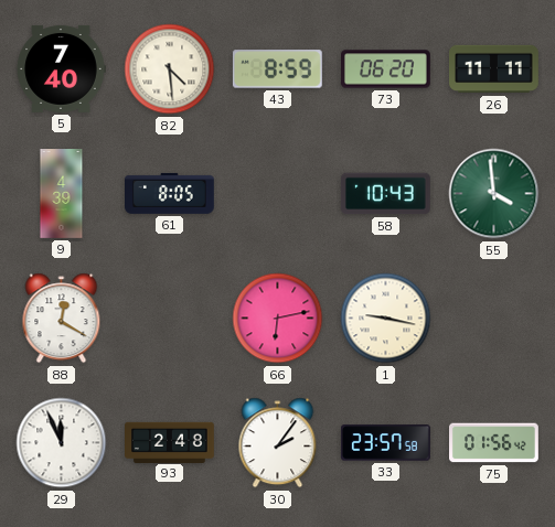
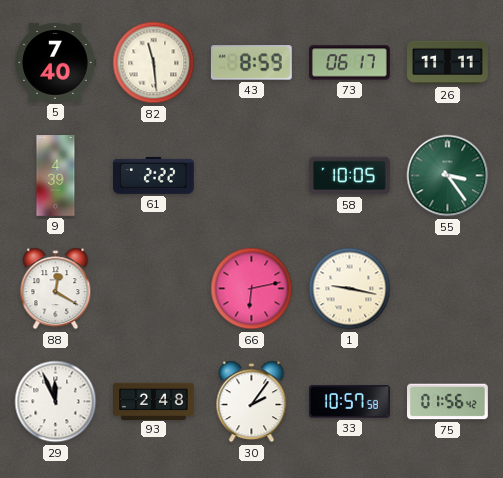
82: 4:29 -> 11:29
73: 06:20 -> 06:17
61: 8:05 -> 2:22
58: 10:43 -> 10:05
55: 3:59 -> 3:24
33: 23:57 -> 10:57
